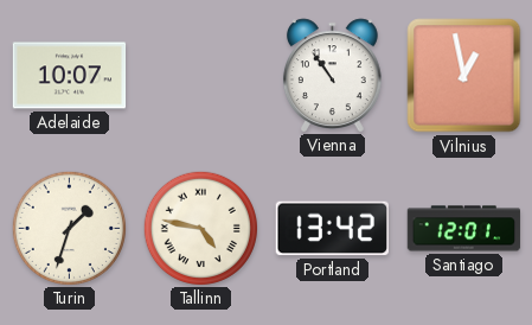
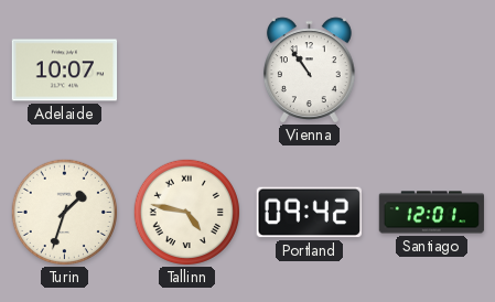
Vilnius: 12:58 -> none
Portland: 13:42 -> 09:42
